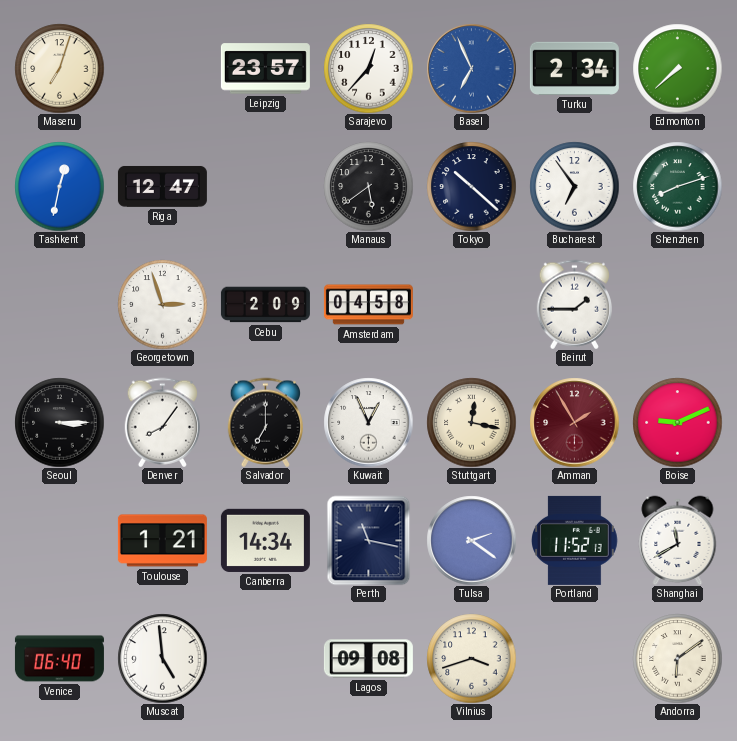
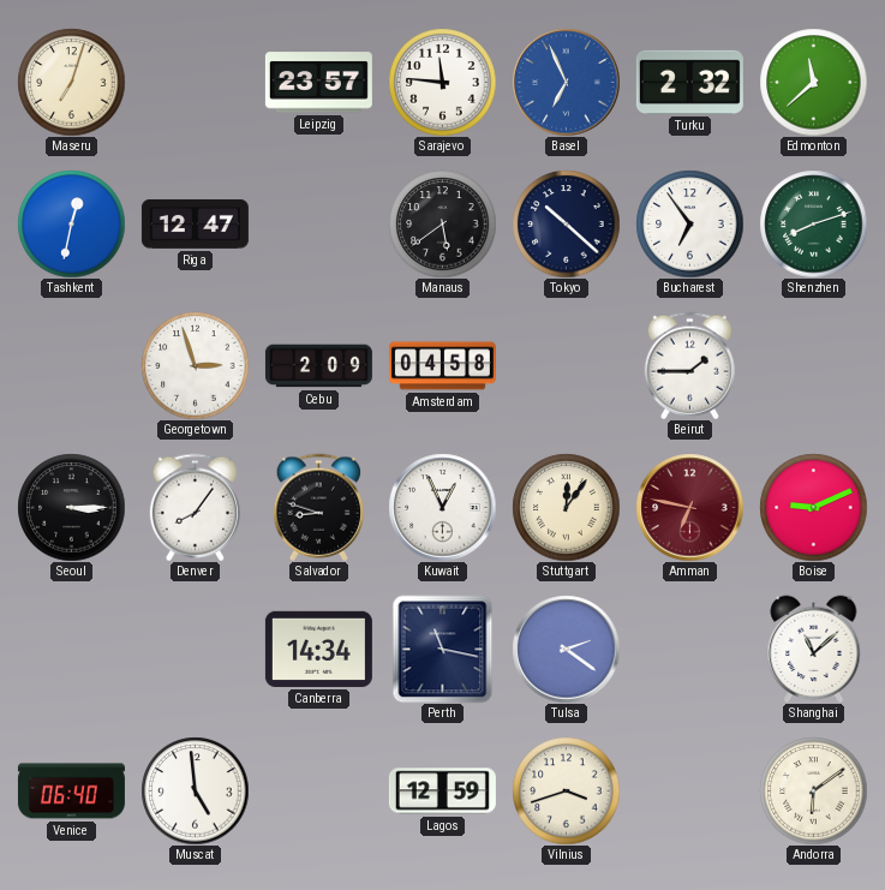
Sarajevo: 12:37 -> 11:46
Turku: 2:34 -> 2:32
Edmonton: 7:38 -> 11:38
Salvador: 7:00 -> 8:48
Stuttgart: 12:17 -> 12:06
Amman: 1:55 -> 6:47
Toulouse: 1:21 -> none
Portland: 11:52 -> none
Shanghai: 11:40 -> 11:08
Lagos: 09:08 -> 12:59
